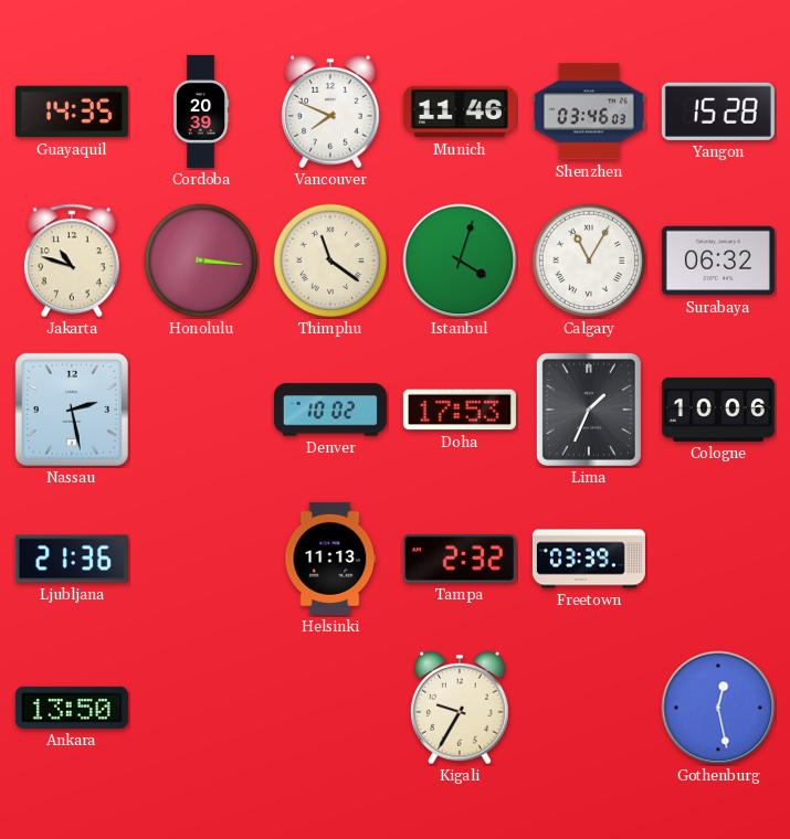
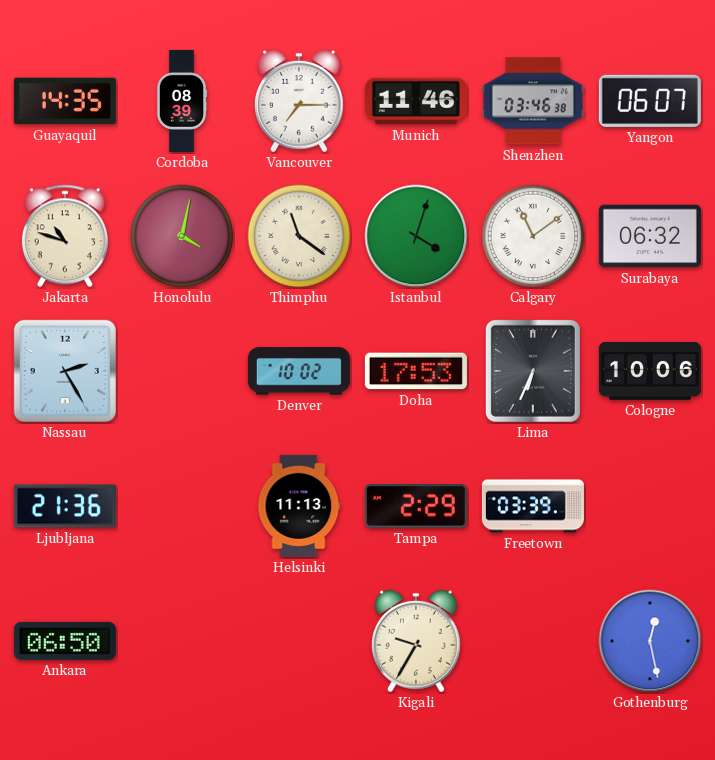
Cordoba: 20:39 -> 08:39
Vancouver: 7:49 -> 7:15
Shenzhen: 03:46:03 -> 03:46:38
Yangon: 15:28 -> 06:07
Honolulu: 3:16 -> 4:02
Calgary: 11:05 -> 11:09
Nassau: 2:28 -> 2:25
Lima: 1:34 -> 6:34
Tampa: 2:32 -> 2:29
Ankara: 13:50 -> 06:50
